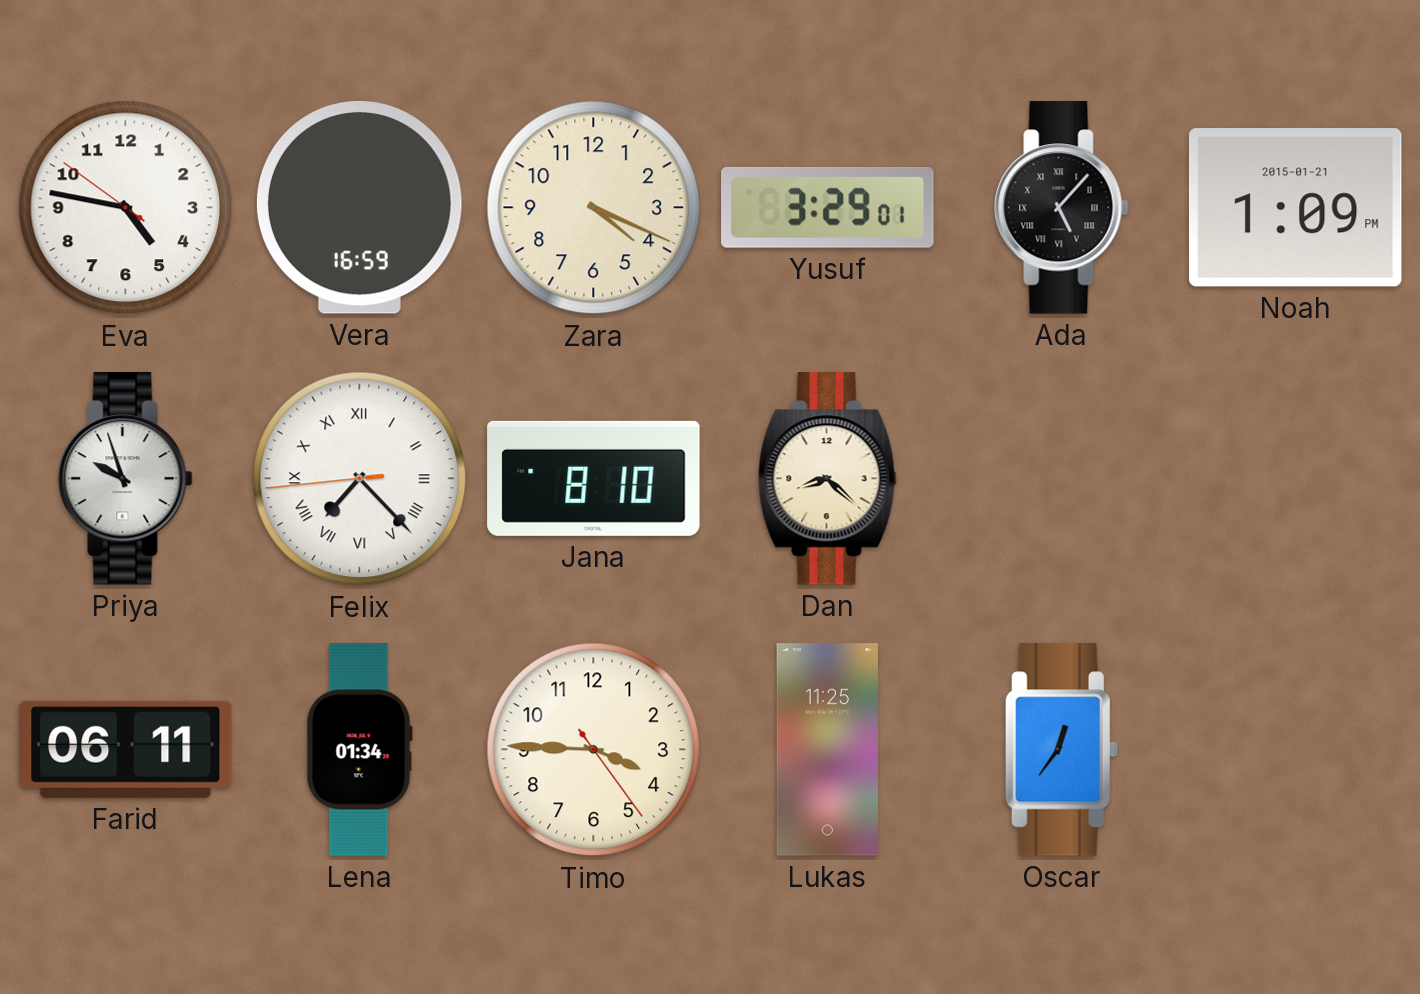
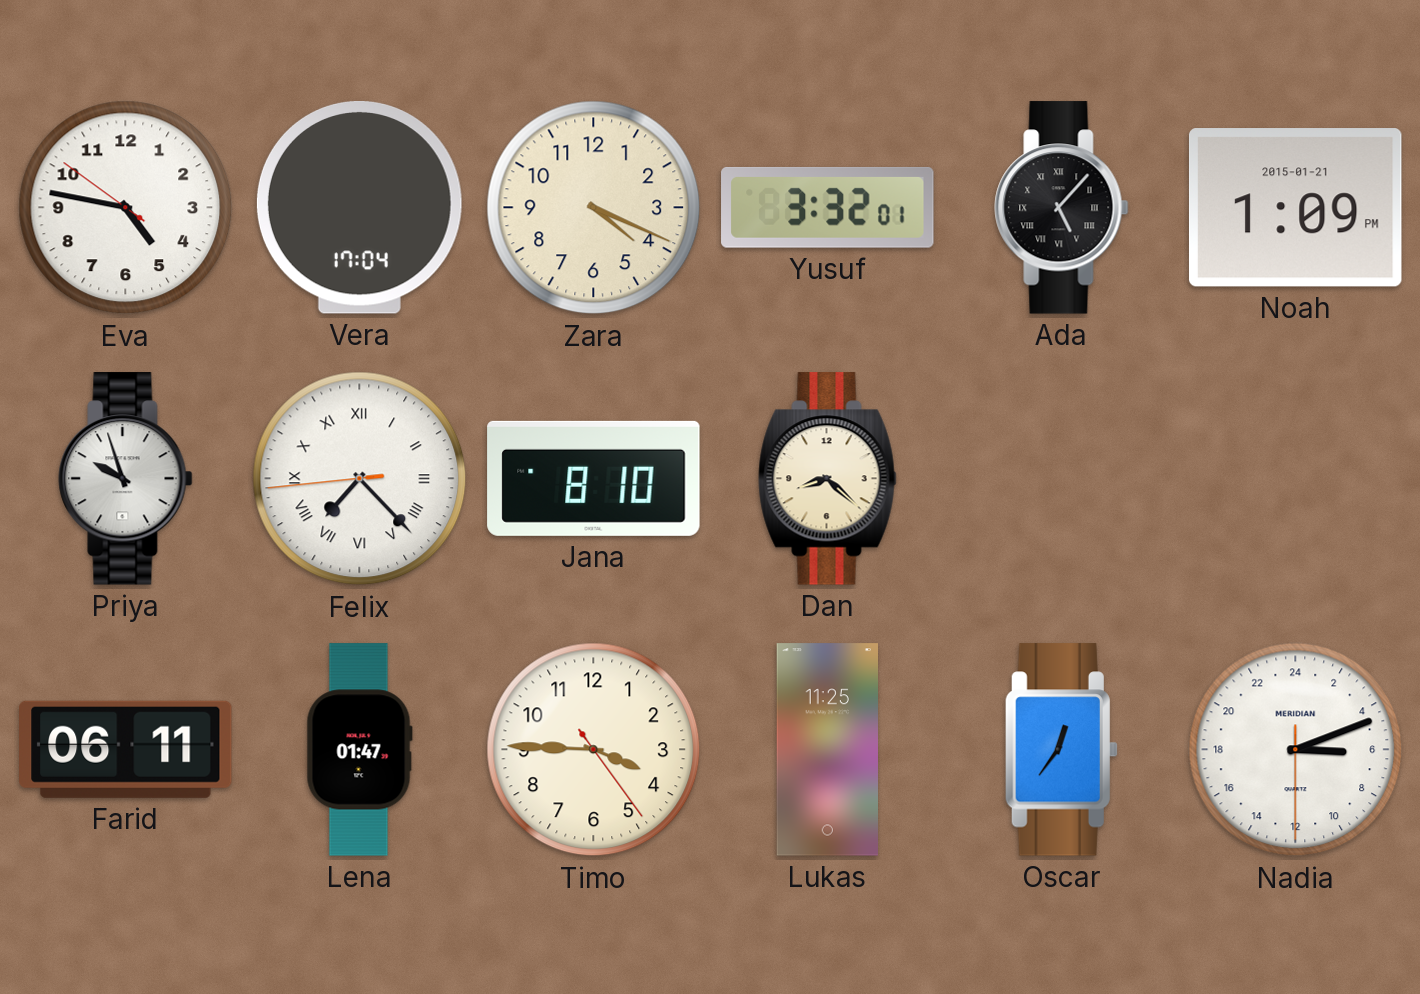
Vera: 16:59 -> 17:04
Yusuf: 3:29 -> 3:32
Lena: 01:34 -> 01:47
Nadia: none -> 6:11
